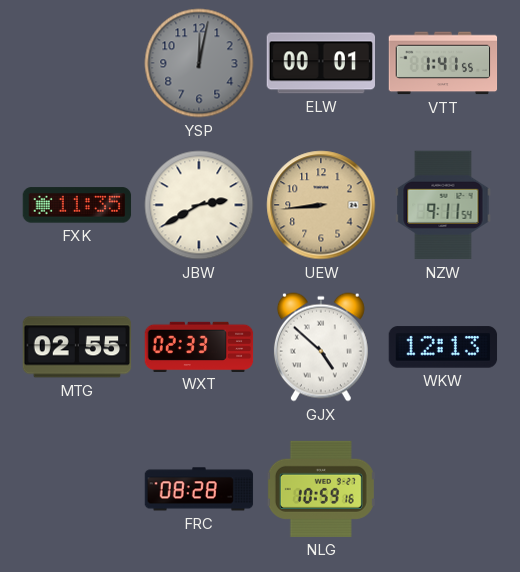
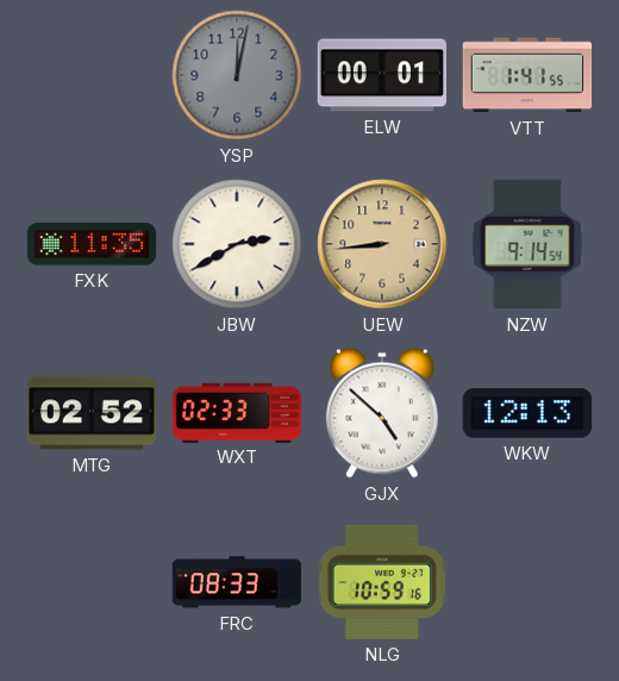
NZW: 9:11 -> 9:14
MTG: 02:55 -> 02:52
FRC: 08:28 -> 08:33
